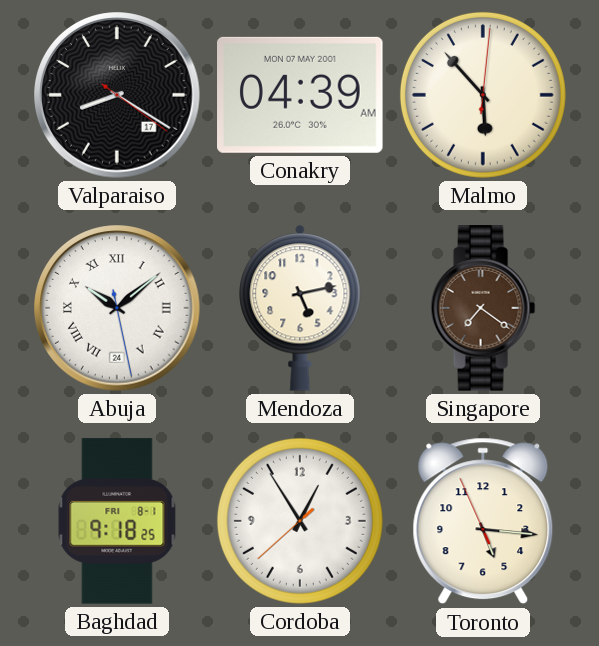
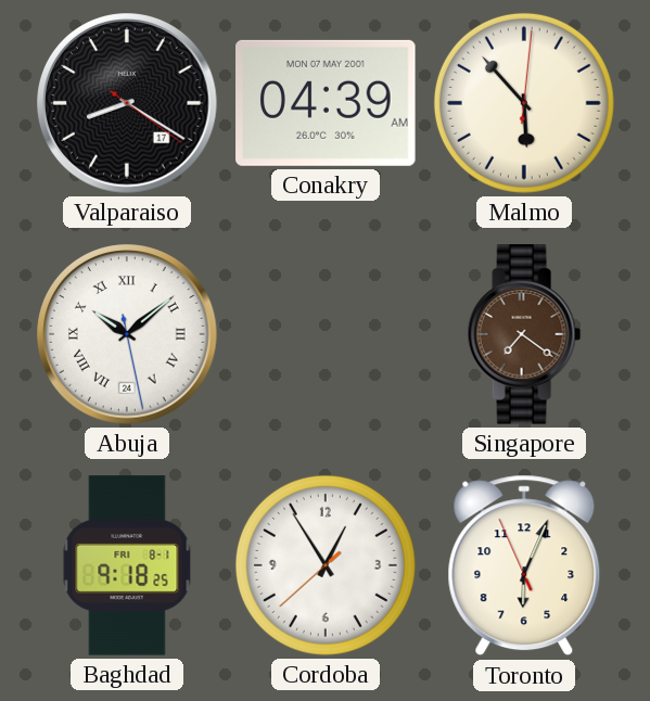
Mendoza: 5:13 -> none
Toronto: 5:15 -> 6:03
